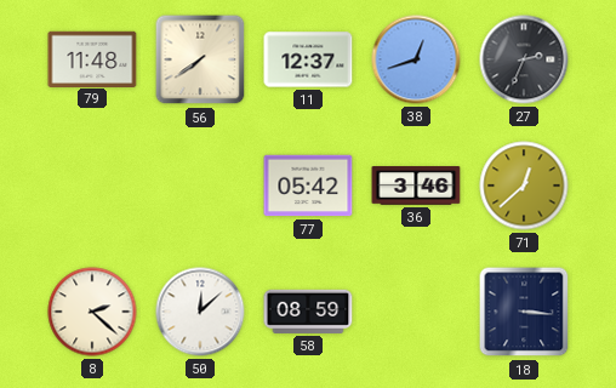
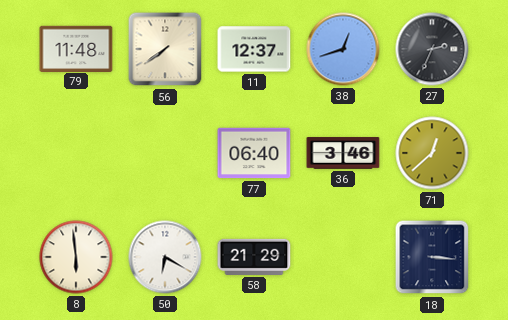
77: 05:42 -> 06:40
8: 2:22 -> 5:59
50: 12:08 -> 6:20
58: 08:59 -> 21:29
